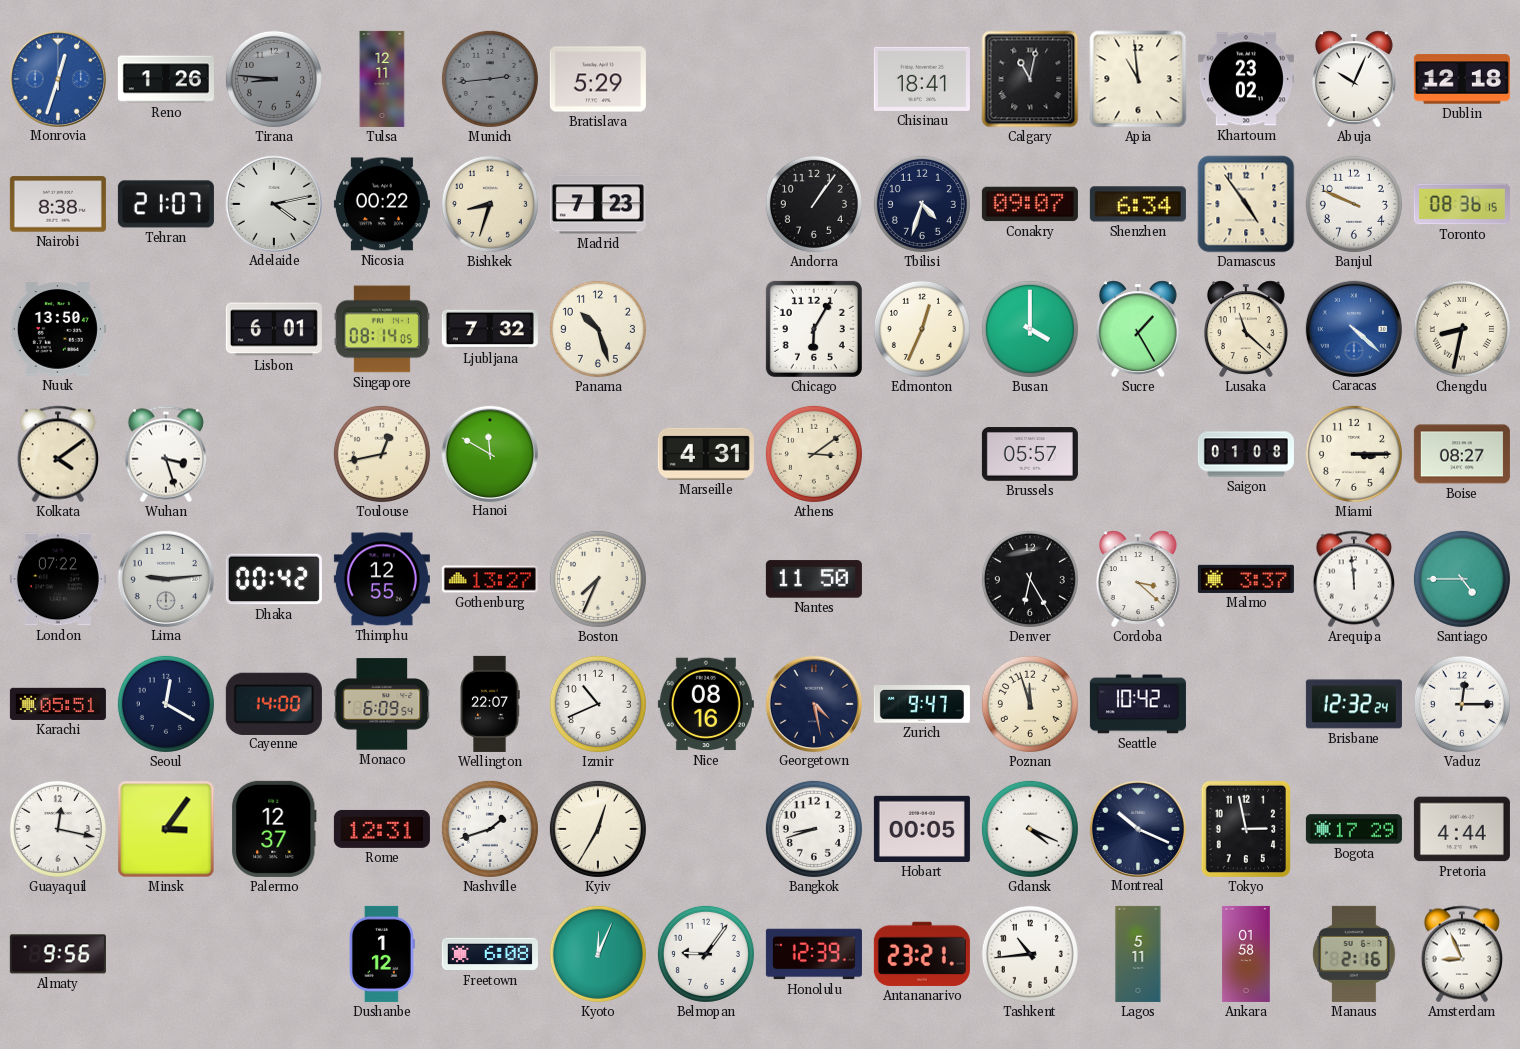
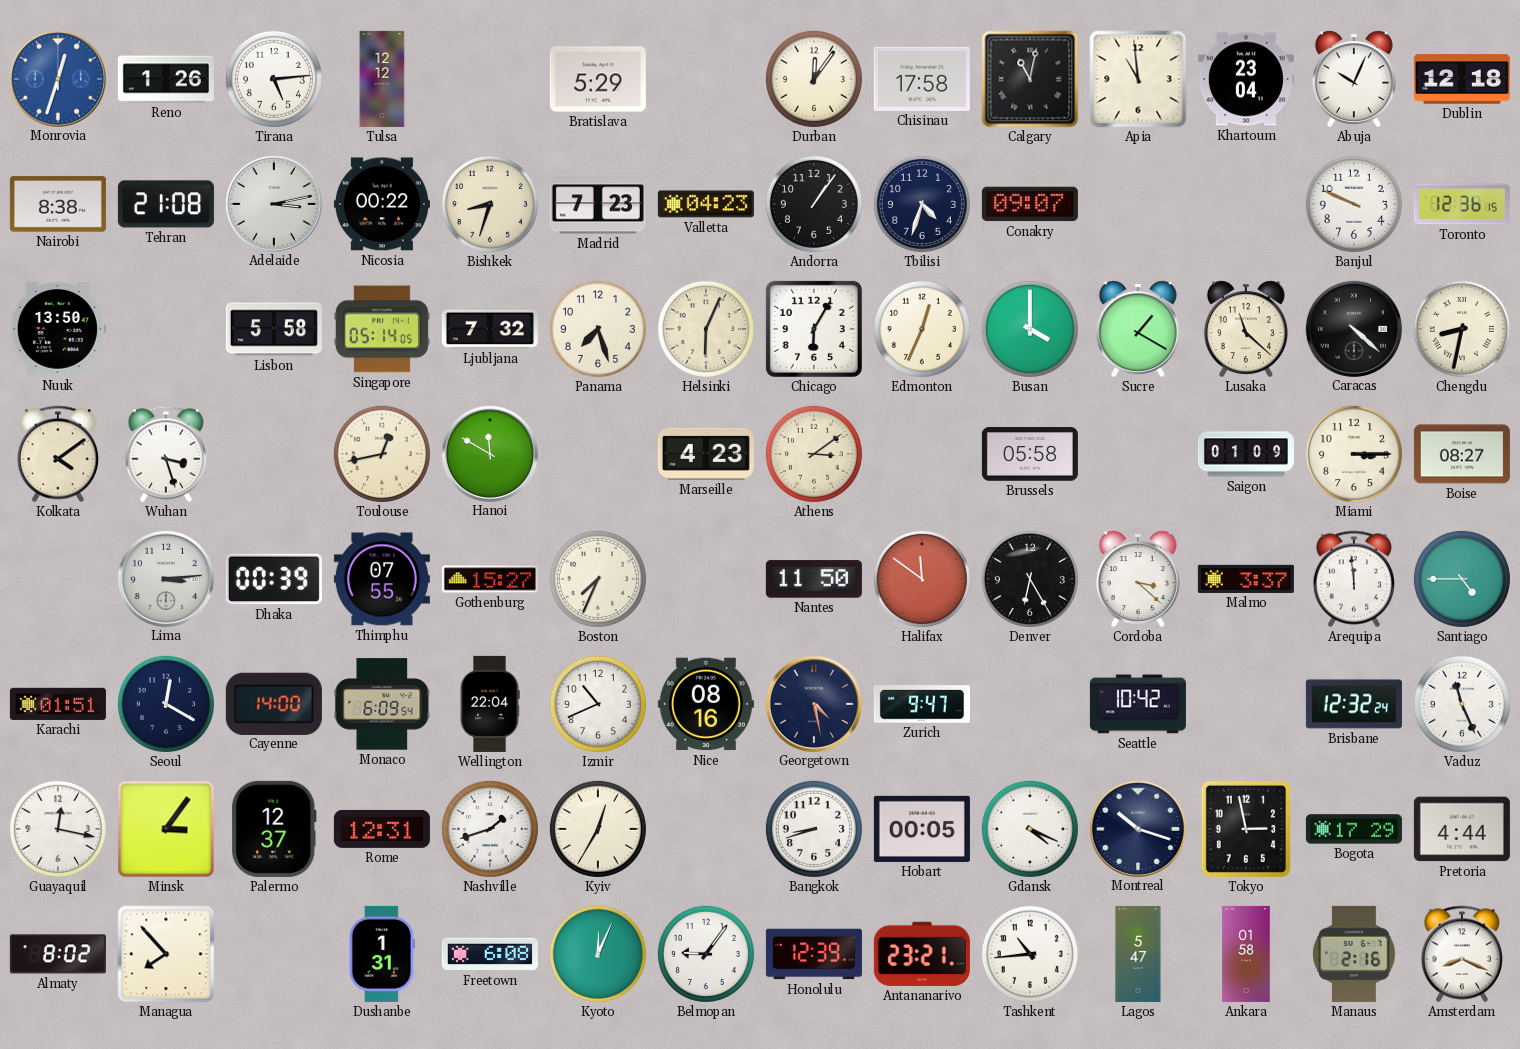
Tirana: 8:46 -> 5:14
Tirana dial: grey -> white
Tulsa: 12:11 -> 12:12
Munich: 2:44 -> none
Durban: none -> 12:06
Chisinau: 18:41 -> 17:58
Khartoum: 23:02 -> 23:04
Tehran: 21:07 -> 21:08
Adelaide: 4:13 -> 3:13
Valletta: none -> 04:23
Shenzhen: 6:34 -> none
Damascus: 4:54 -> none
Toronto: 08:36 -> 12:36
Lisbon: 6:01 -> 5:58
Singapore: 08:14 -> 05:14
Panama: 10:27 -> 7:27
Helsinki: none -> 6:04
Sucre: 1:25 -> 1:20
Caracas dial: blue -> black
Marseille: 4:31 -> 4:23
Brussels: 05:57 -> 05:58
Saigon: 01:08 -> 01:09
London: 07:22 -> none
Lima: 9:14 -> 3:14
Dhaka: 00:42 -> 00:39
Thimphu: 12:55 -> 07:55
Gothenburg: 13:27 -> 15:27
Halifax: none -> 11:51
Karachi: 05:51 -> 01:51
Wellington: 22:07 -> 22:04
Poznan: 11:57 -> none
Vaduz: 12:15 -> 11:26
Montreal: 10:19 -> 10:18
Almaty: 9:56 -> 8:02
Managua: none -> 7:53
Dushanbe: 1:12 -> 1:31
Lagos: 5:11 -> 5:47
Amsterdam: 8:56 -> 8:19
